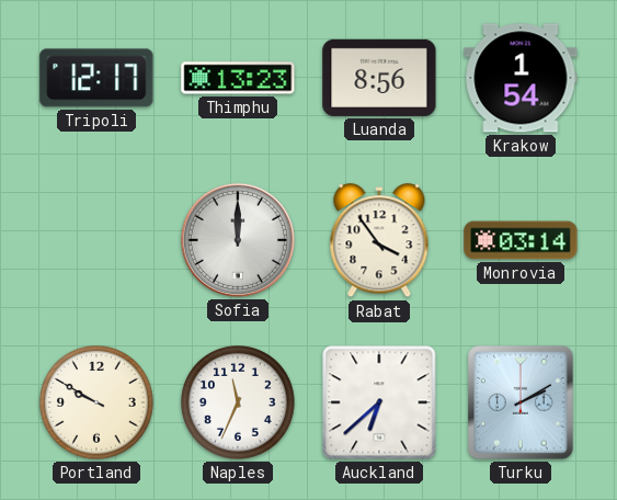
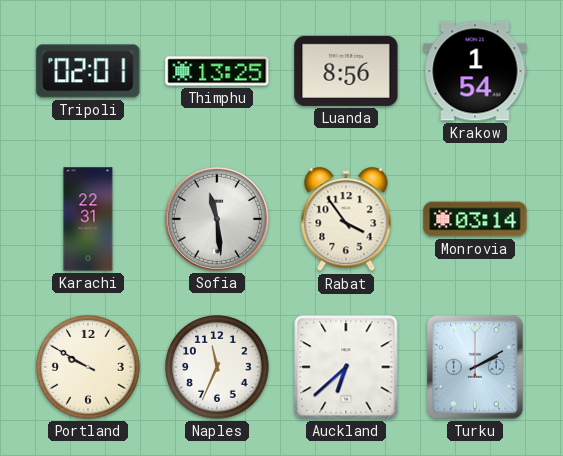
Tripoli: 12:17 -> 02:01
Thimphu: 13:23 -> 13:25
Karachi: none -> 22:31
Sofia: 12:00 -> 11:29
